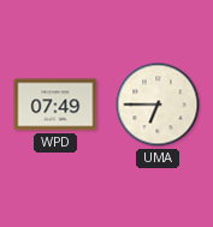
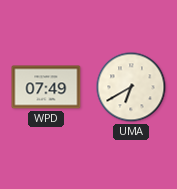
UMA: 6:45 -> 6:40
